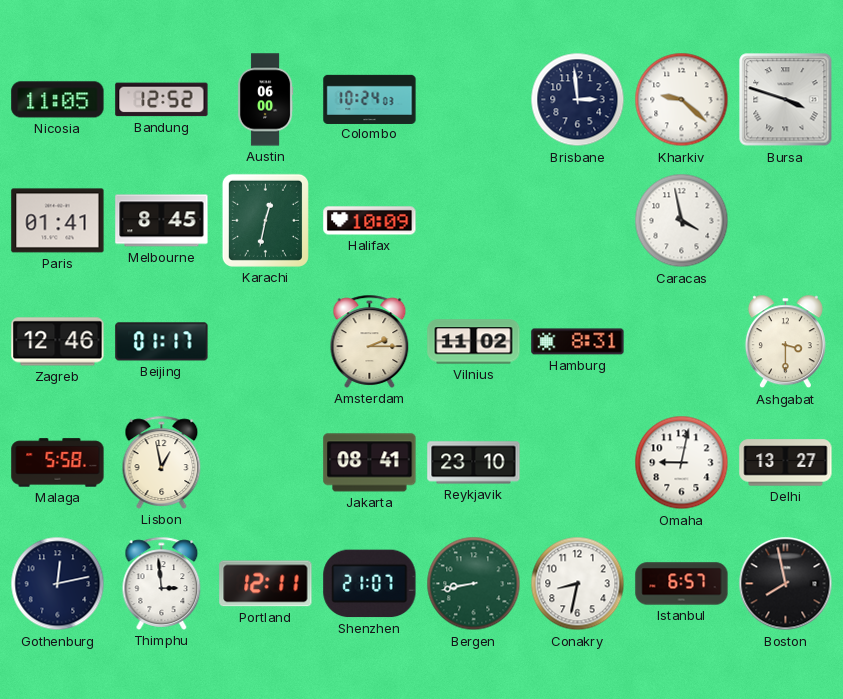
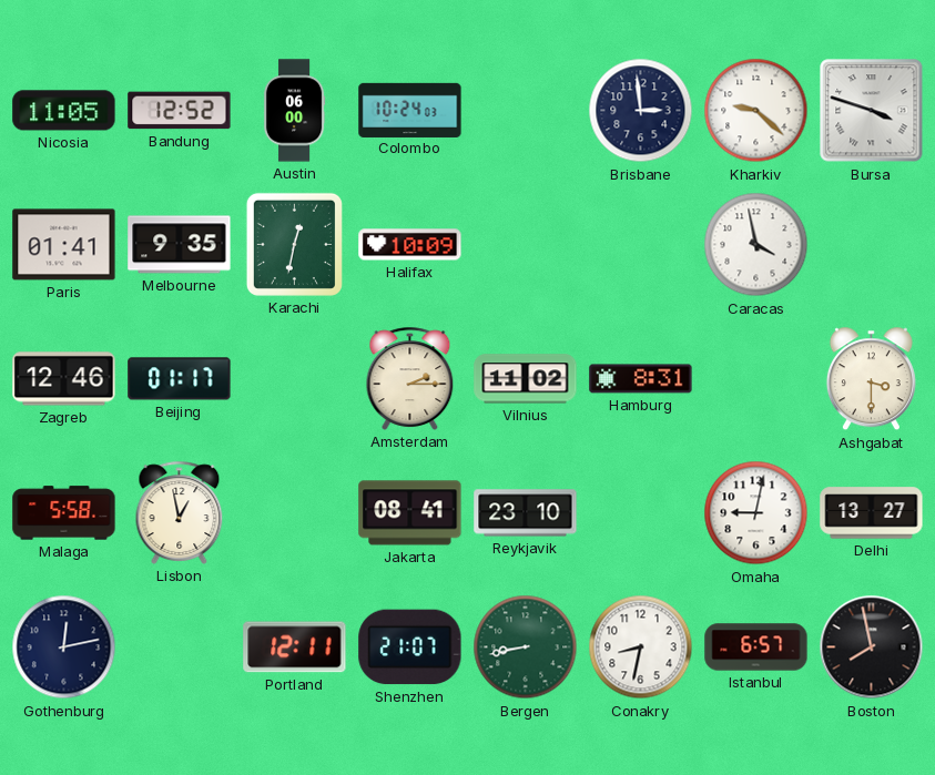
Melbourne: 8:45 -> 9:35
Thimphu: 2:59 -> none
